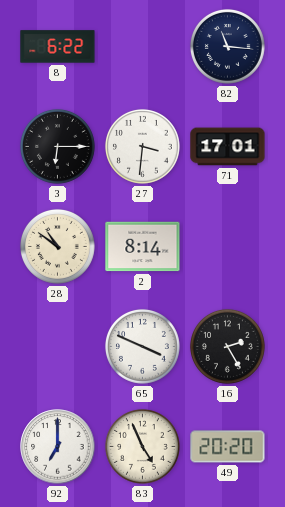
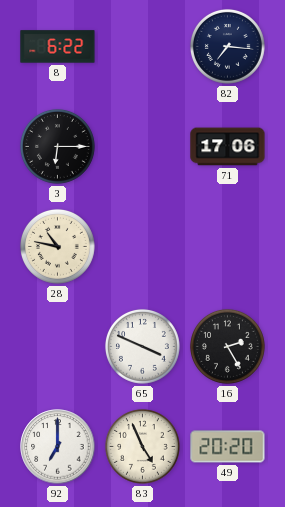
82: 11:16 -> 7:16
27: 3:31 -> none
71: 17:01 -> 17:06
28: 10:51 -> 10:47
2: 8:14 -> none
